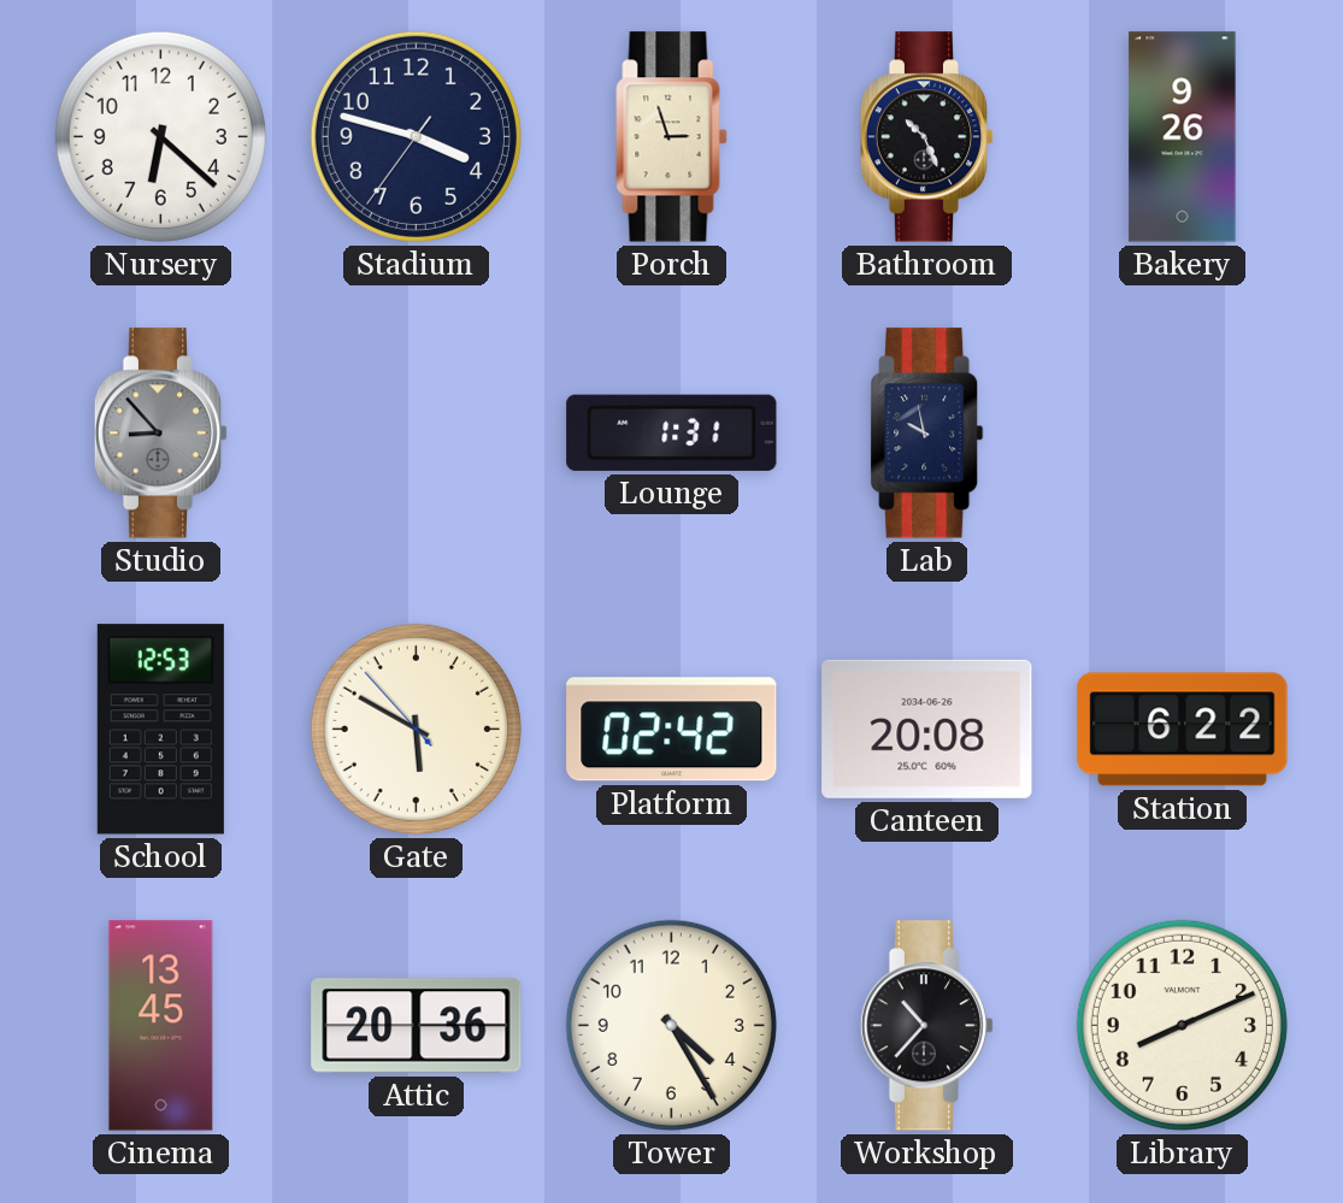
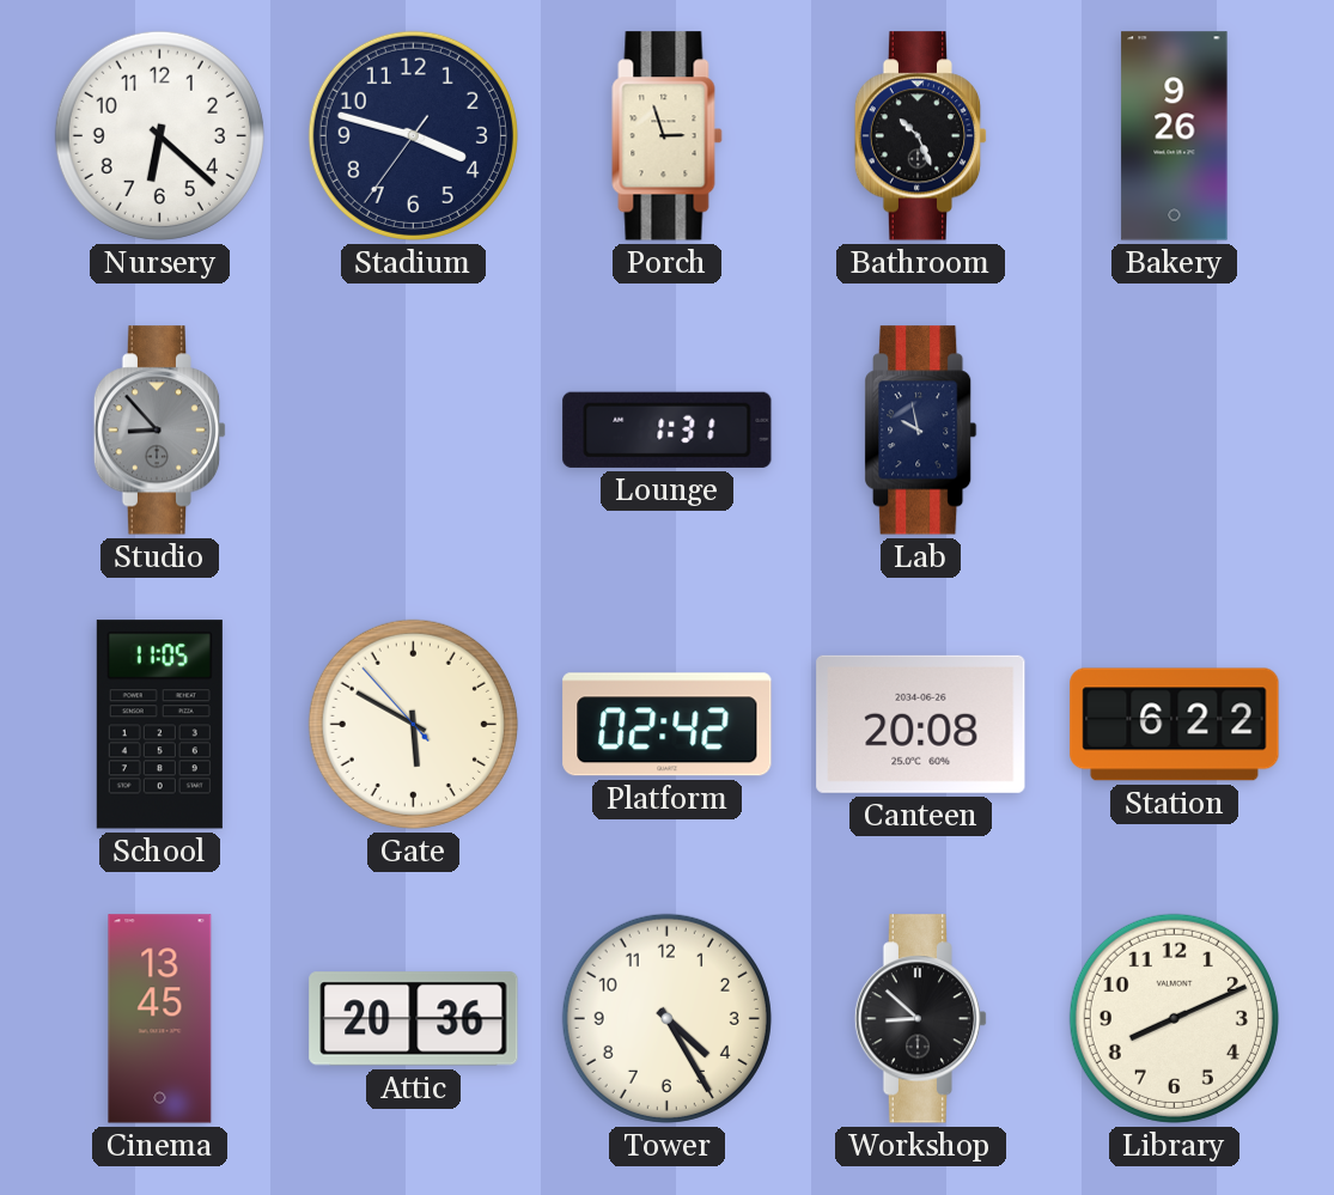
School: 12:53 -> 11:05
Workshop: 10:37 -> 8:52
